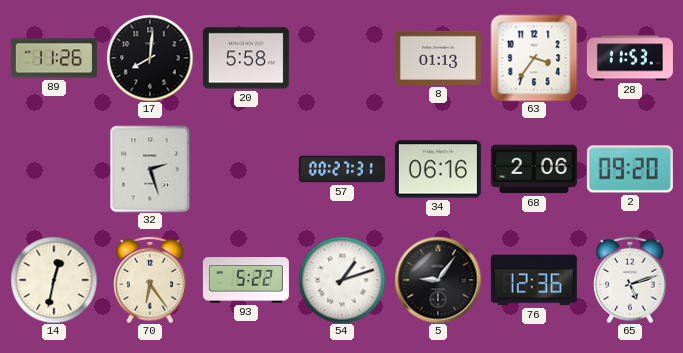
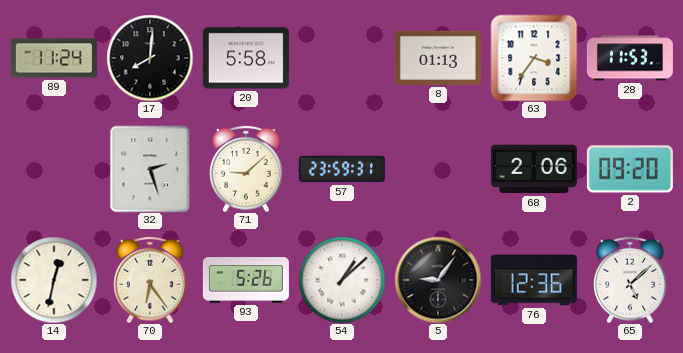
89: 11:26 -> 11:24
71: none -> 9:08
57: 00:27 -> 23:59
34: 06:16 -> none
93: 5:22 -> 5:26
54: 1:12 -> 1:08
65: 5:12 -> 5:08
